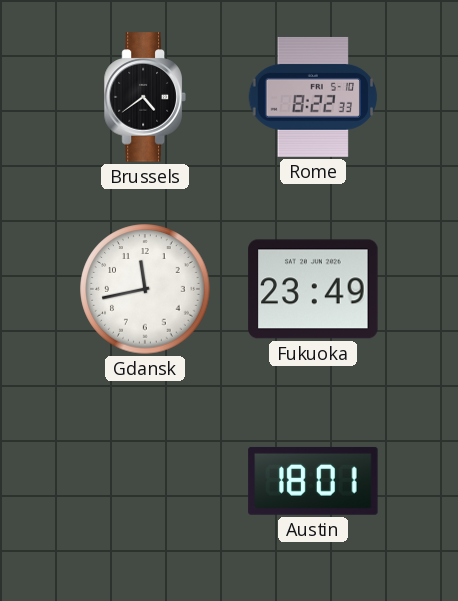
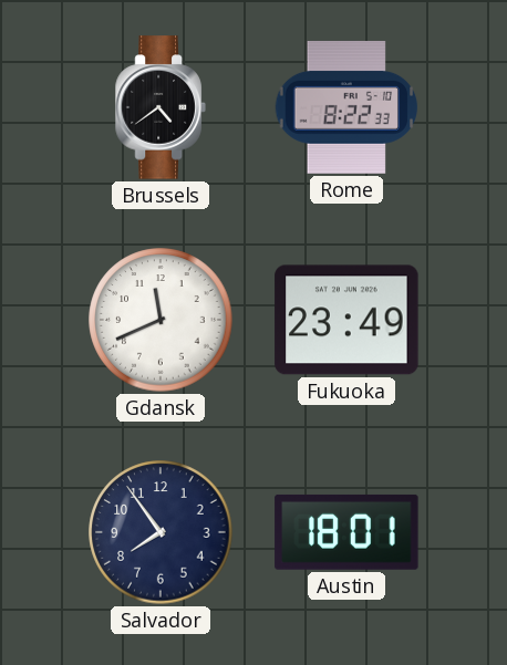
Gdansk: 11:43 -> 11:41
Salvador: none -> 7:54
